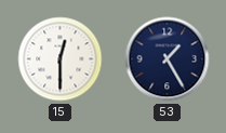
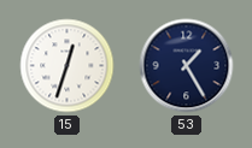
15: 12:30 -> 12:33
